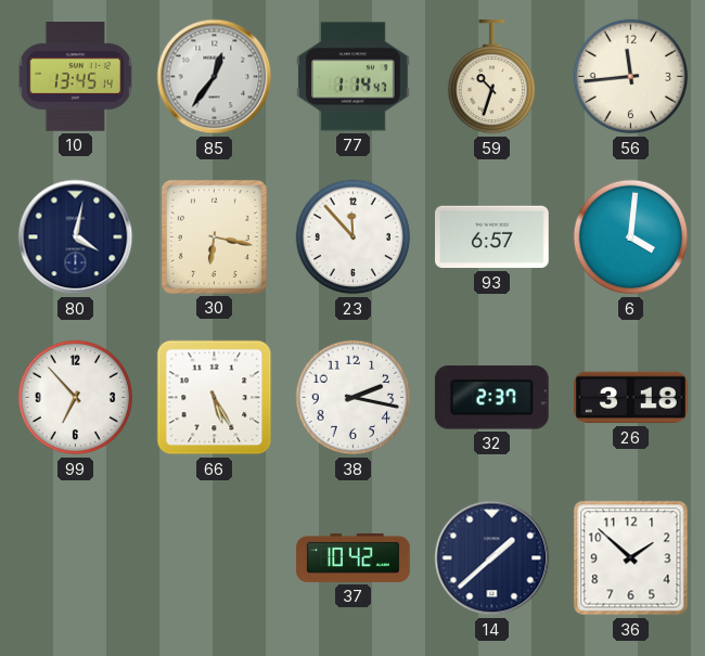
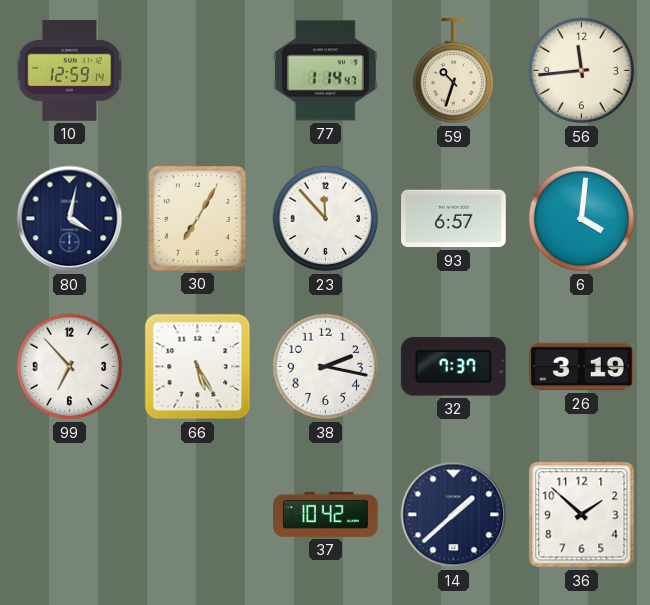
10: 13:45 -> 12:59
85: 12:36 -> none
30: 6:17 -> 7:05
32: 2:37 -> 7:37
26: 3:18 -> 3:19
